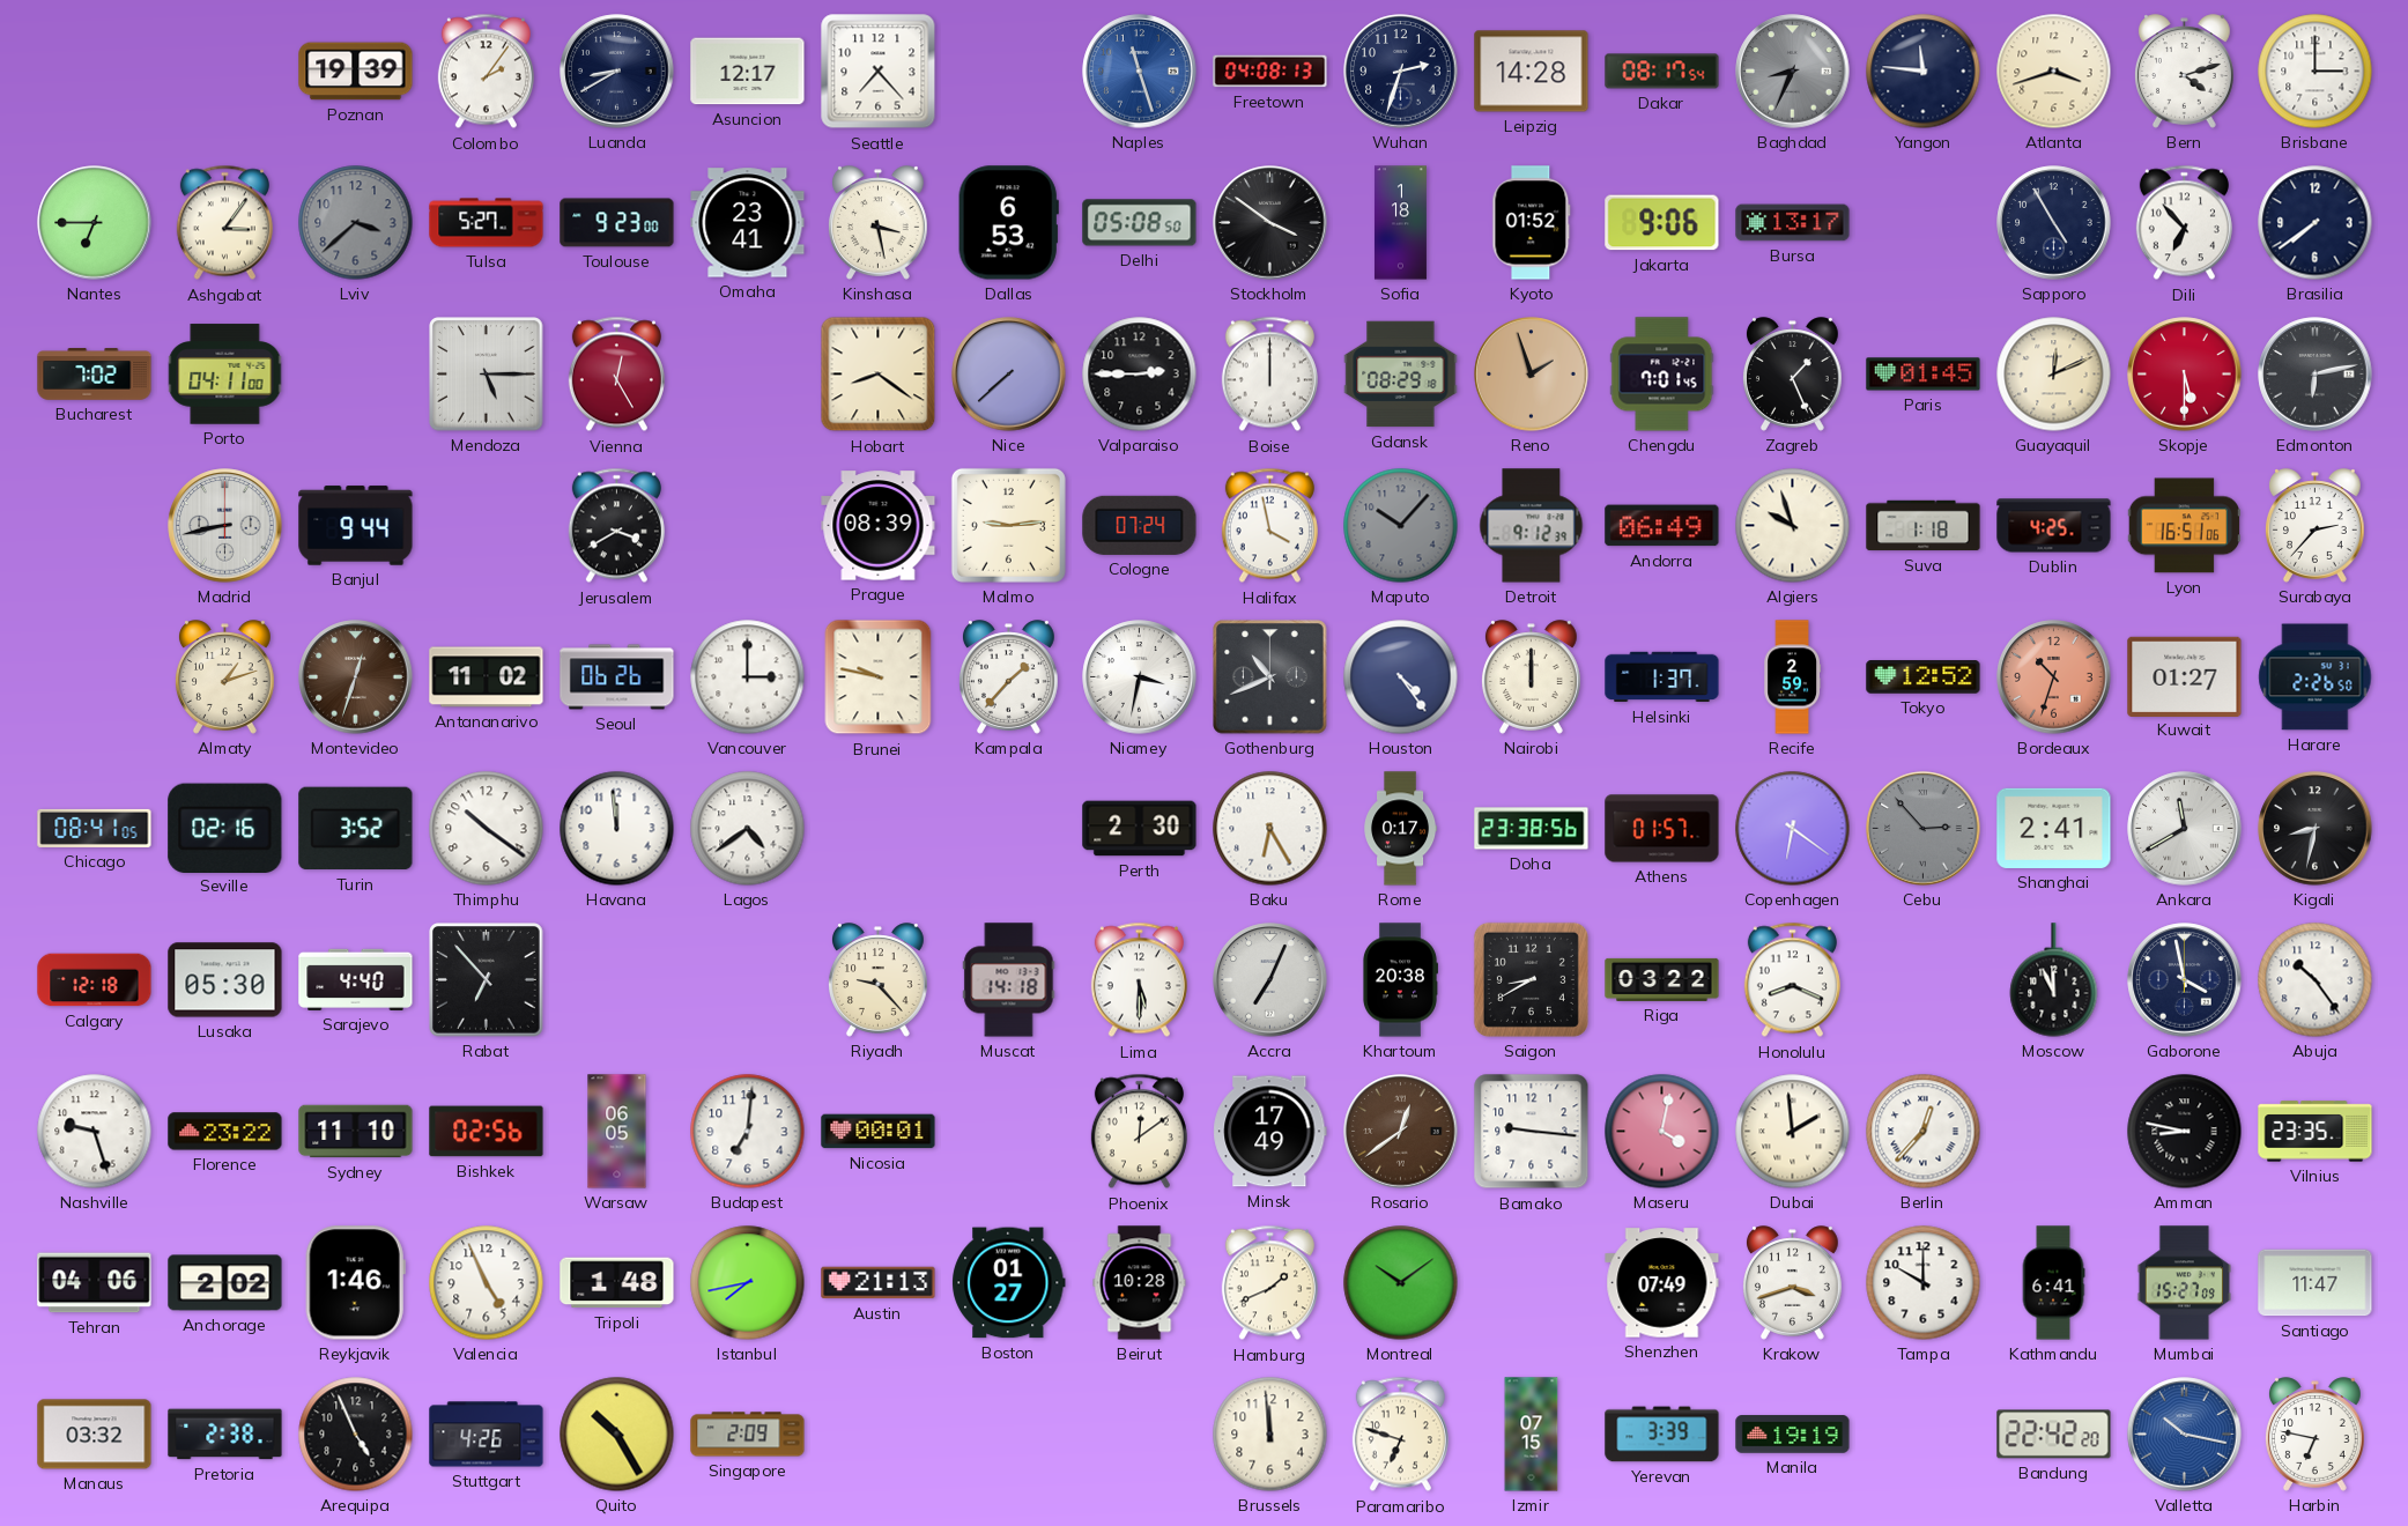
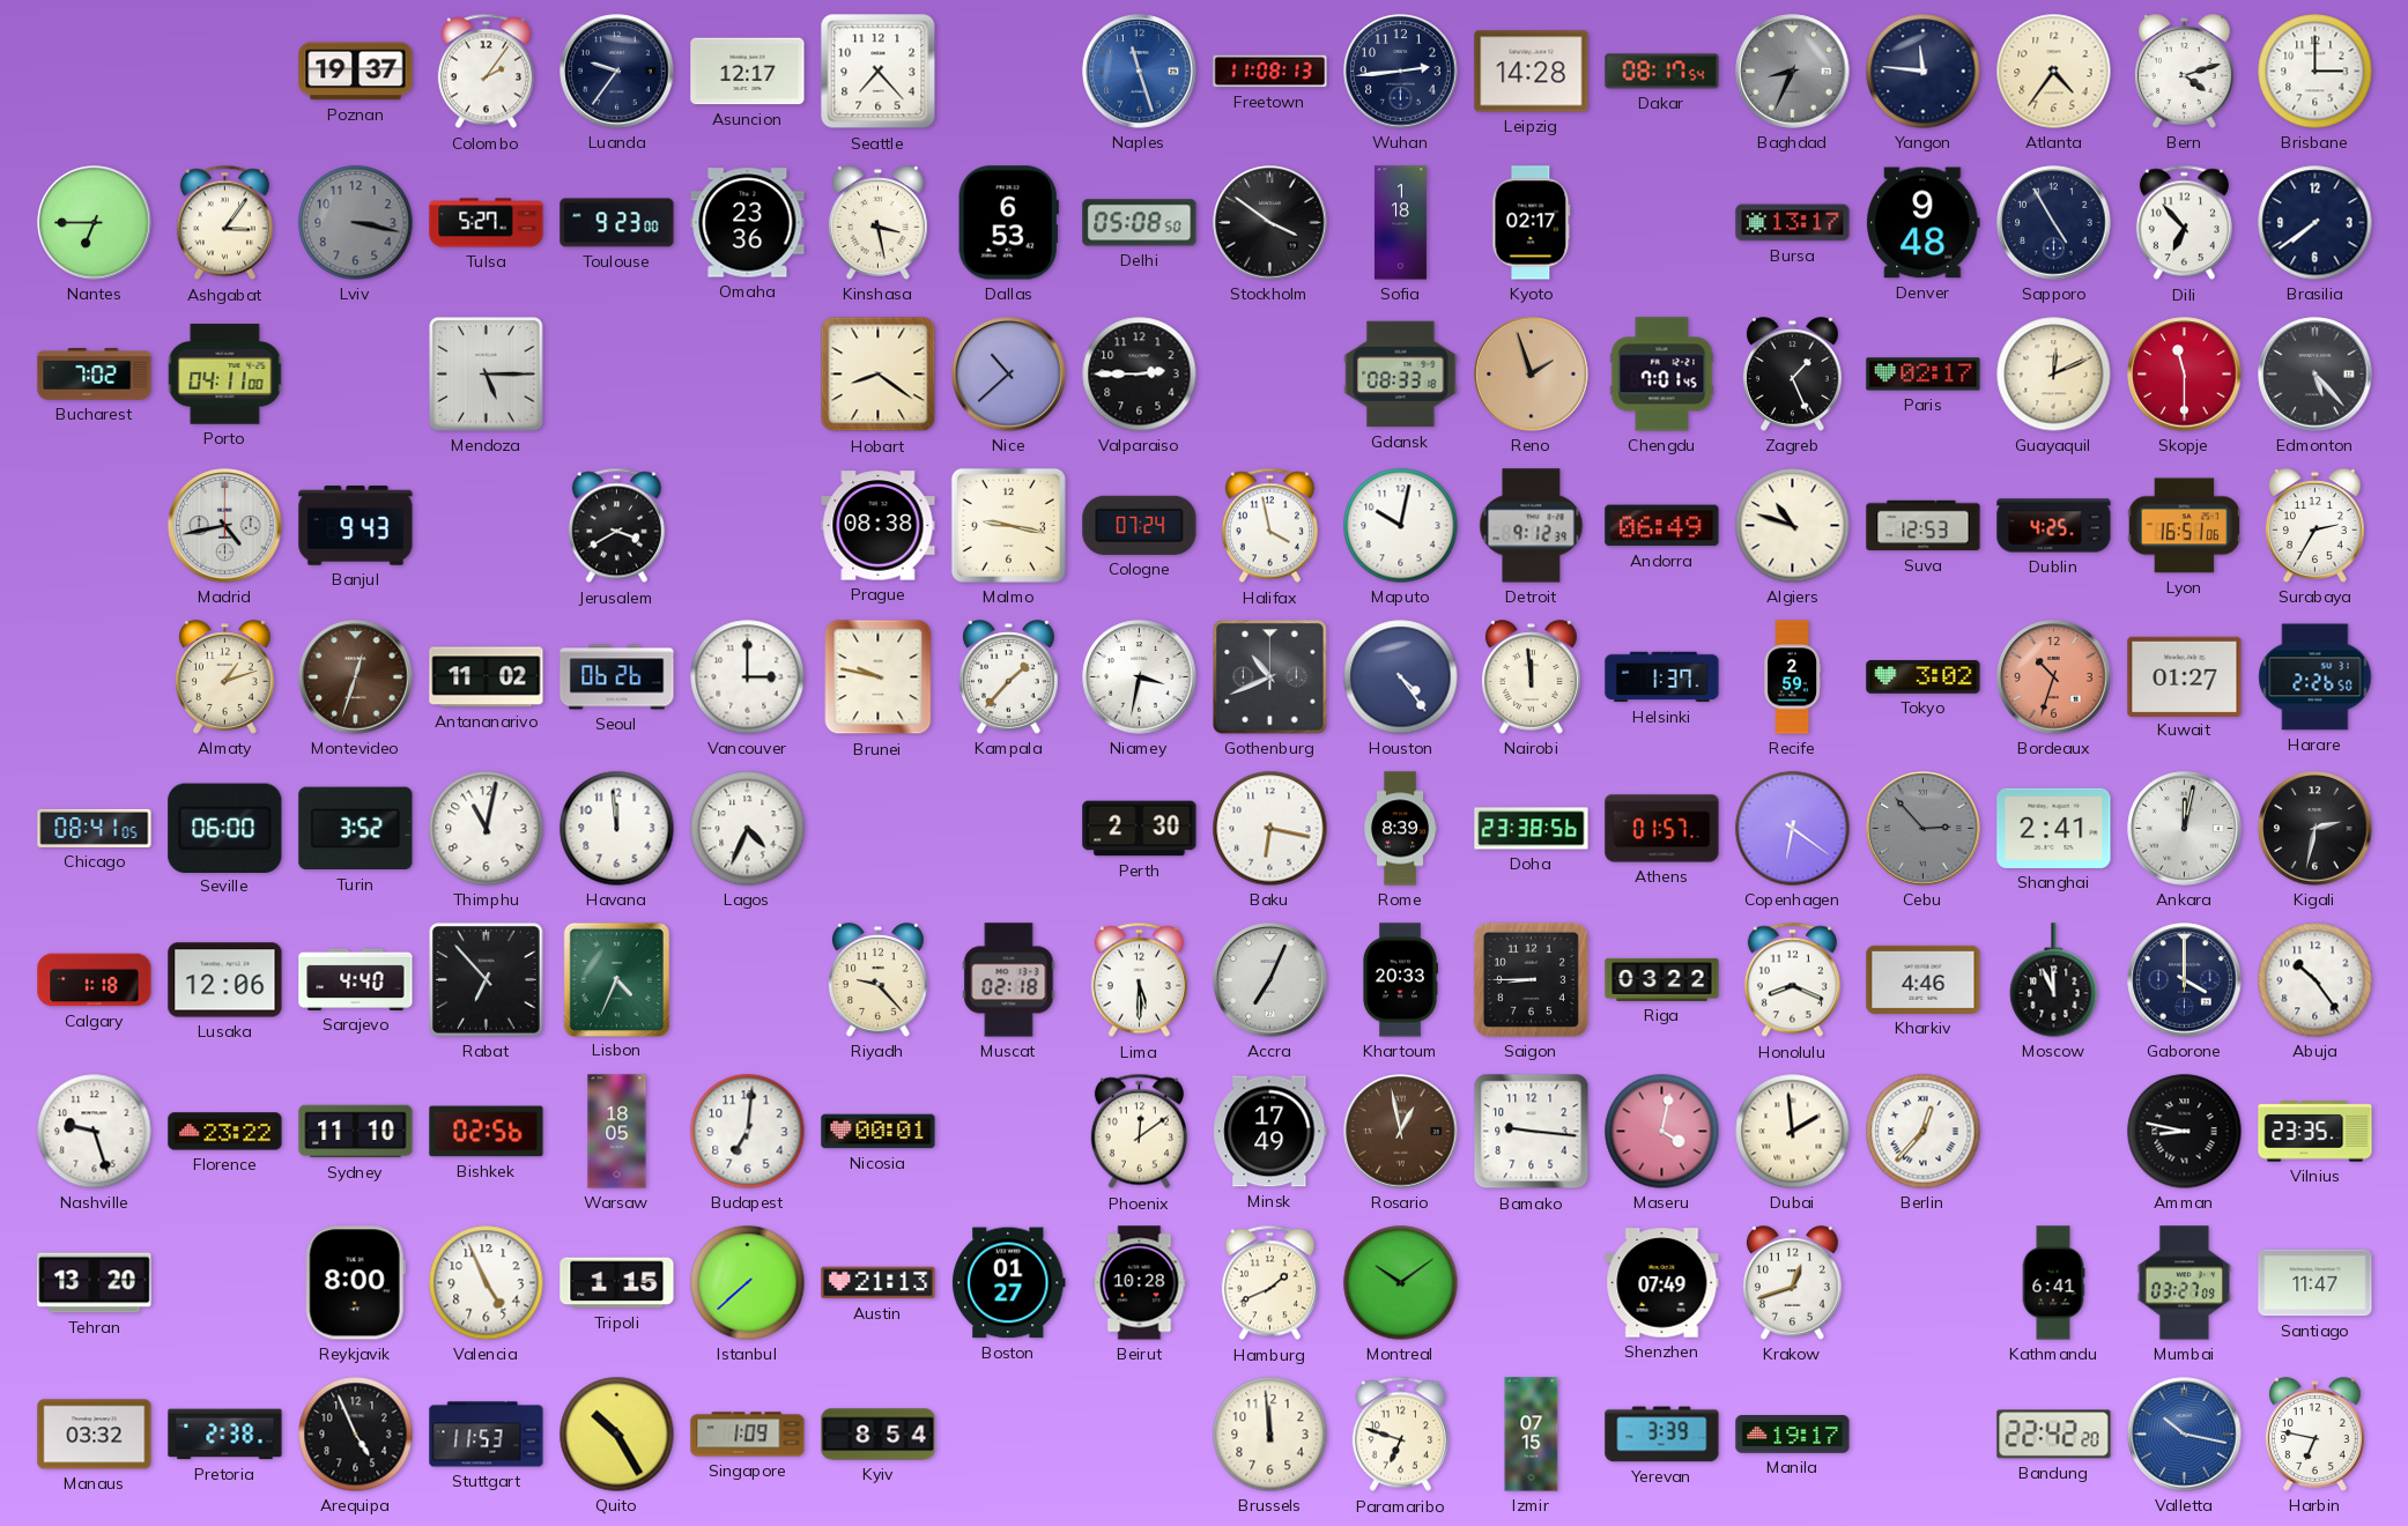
Poznan: 19:39 -> 19:37
Luanda: 8:40 -> 9:36
Freetown: 04:08 -> 11:08
Wuhan: 2:33 -> 2:44
Atlanta: 3:42 -> 4:36
Lviv: 3:38 -> 3:17
Omaha: 23:41 -> 23:36
Kyoto: 01:52 -> 02:17
Jakarta: 9:06 -> none
Denver: none -> 9:48
Vienna: 12:25 -> none
Nice: 7:38 -> 10:38
Boise: 12:00 -> none
Gdansk: 08:29 -> 08:33
Paris: 01:45 -> 02:17
Skopje: 5:30 -> 11:30
Edmonton: 6:13 -> 5:23
Madrid: 8:43 -> 4:43
Banjul: 9:44 -> 9:43
Prague: 08:39 -> 08:38
Malmo: 9:14 -> 9:17
Maputo: 10:07 -> 10:02
Maputo dial: grey -> white
Algiers: 9:57 -> 10:48
Suva: 1:18 -> 12:53
Surabaya: 2:37 -> 2:35
Nairobi: 12:00 -> 11:59
Tokyo: 12:52 -> 3:02
Seville: 02:16 -> 06:00
Thimphu: 10:21 -> 11:02
Lagos: 4:39 -> 4:34
Baku: 6:25 -> 6:17
Rome: 0:17 -> 8:39
Ankara: 11:40 -> 12:02
Kigali: 8:32 -> 2:32
Calgary: 12:18 -> 1:18
Lusaka: 05:30 -> 12:06
Lisbon: none -> 4:34
Muscat: 14:18 -> 02:18
Khartoum: 20:38 -> 20:33
Saigon: 8:40 -> 8:45
Kharkiv: none -> 4:46
Gaborone: 3:58 -> 4:00
Warsaw: 06:05 -> 18:05
Rosario: 12:39 -> 12:58
Tehran: 04:06 -> 13:20
Anchorage: 2:02 -> none
Reykjavik: 1:46 -> 8:00
Tripoli: 1:48 -> 1:15
Istanbul: 7:43 -> 7:38
Krakow: 3:42 -> 12:42
Tampa: 10:00 -> none
Mumbai: 15:27 -> 03:27
Stuttgart: 4:26 -> 11:53
Singapore: 2:09 -> 1:09
Kyiv: none -> 8:54
Manila: 19:19 -> 19:17
